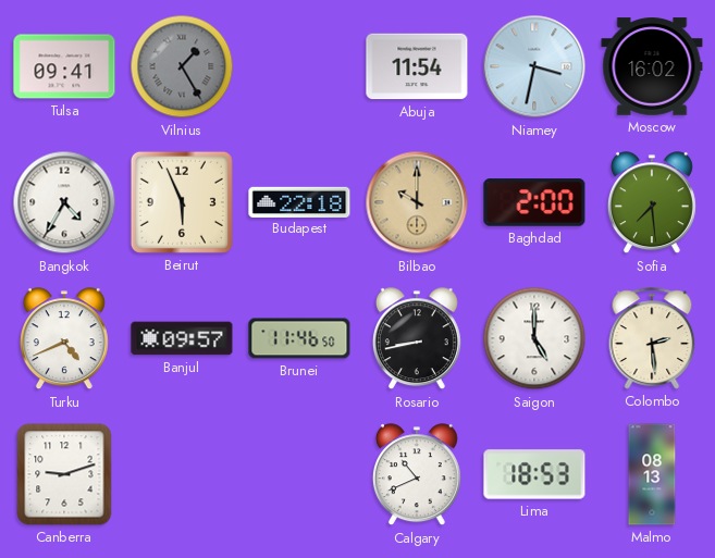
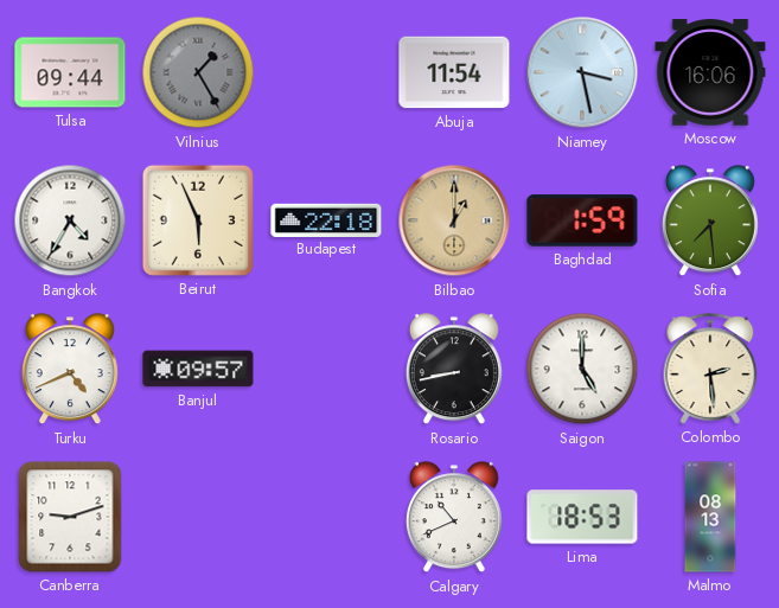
Tulsa: 09:41 -> 09:44
Niamey: 3:32 -> 3:28
Moscow: 16:02 -> 16:06
Bilbao: 10:00 -> 1:00
Baghdad: 2:00 -> 1:59
Brunei: 11:46 -> none
